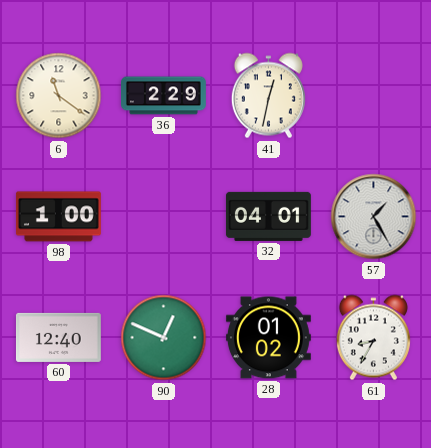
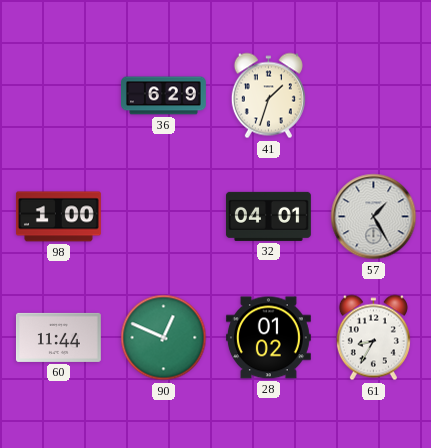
6: 11:21 -> none
36: 2:29 -> 6:29
41: 12:32 -> 1:33
60: 12:40 -> 11:44
